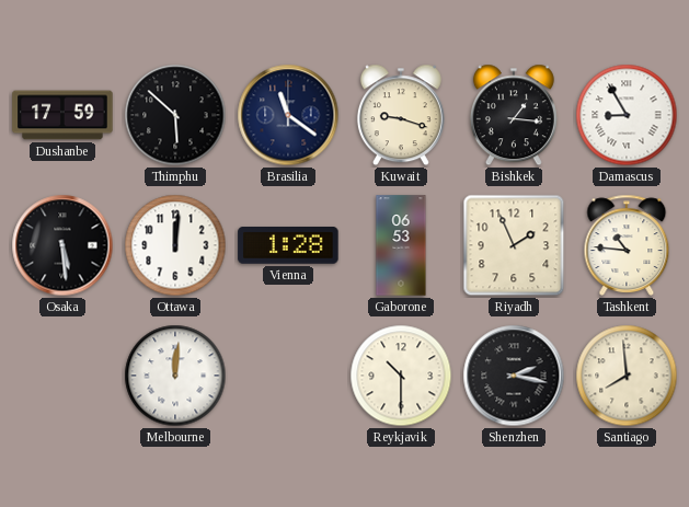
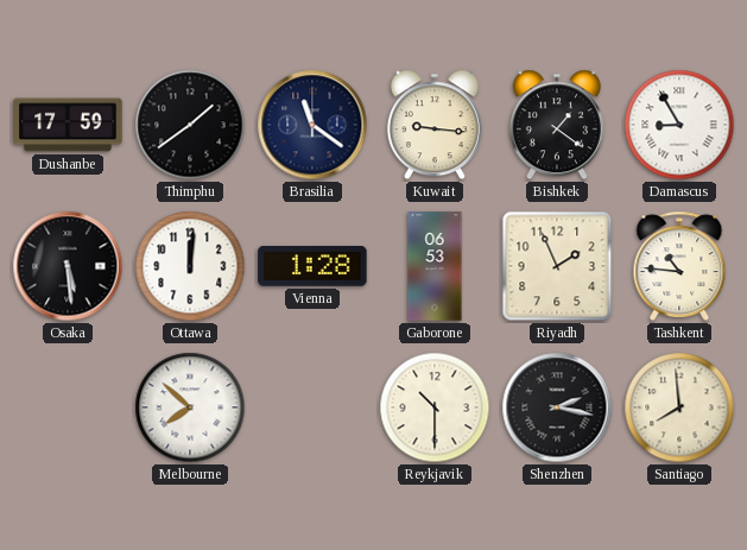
Thimphu: 5:52 -> 1:39
Kuwait: 9:18 -> 9:16
Bishkek: 1:16 -> 1:21
Melbourne: 12:01 -> 7:52
